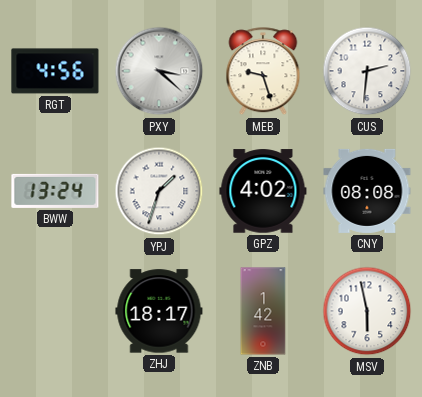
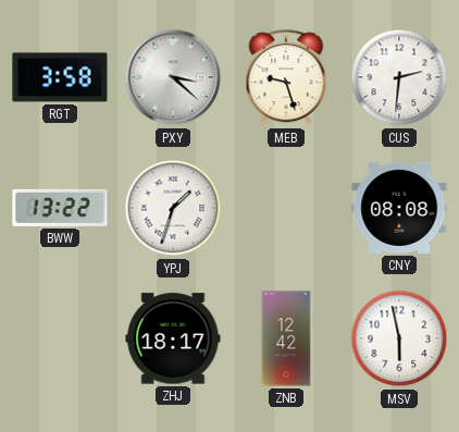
RGT: 4:56 -> 3:58
BWW: 13:24 -> 13:22
GPZ: 4:02 -> none
ZNB: 1:42 -> 12:42
